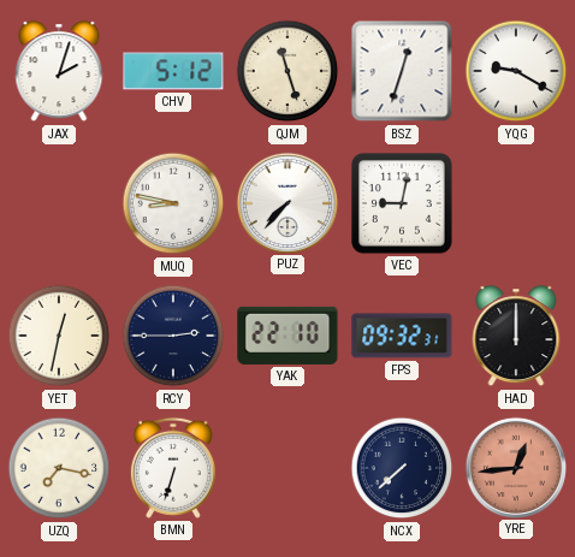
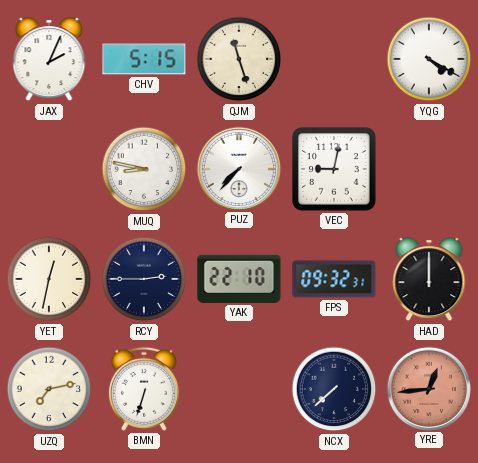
JAX: 2:03 -> 2:04
CHV: 5:12 -> 5:15
BSZ: 12:33 -> none
YQG: 9:20 -> 4:20
UZQ: 7:17 -> 7:13
